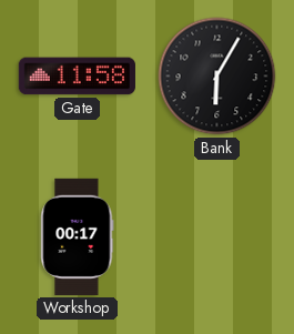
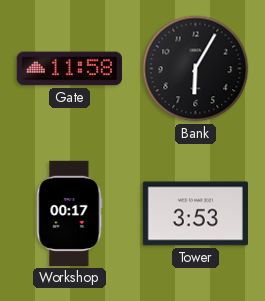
Tower: none -> 3:53
